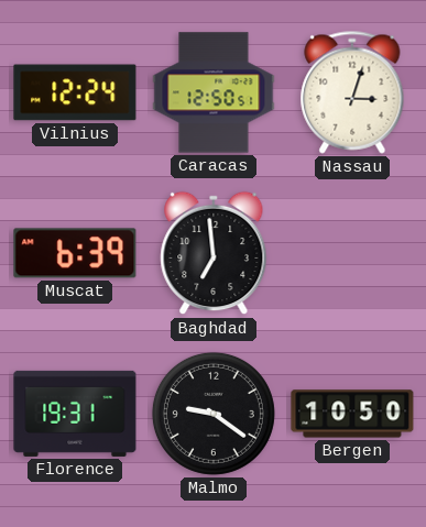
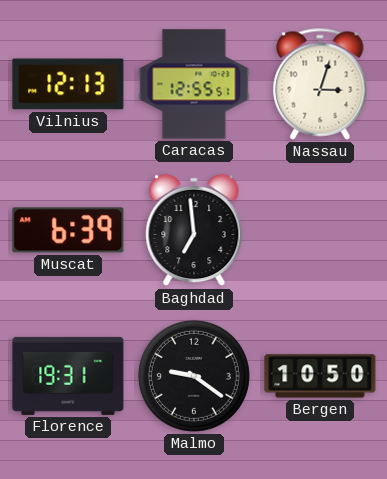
Vilnius: 12:24 -> 12:13
Caracas: 12:50 -> 12:55
